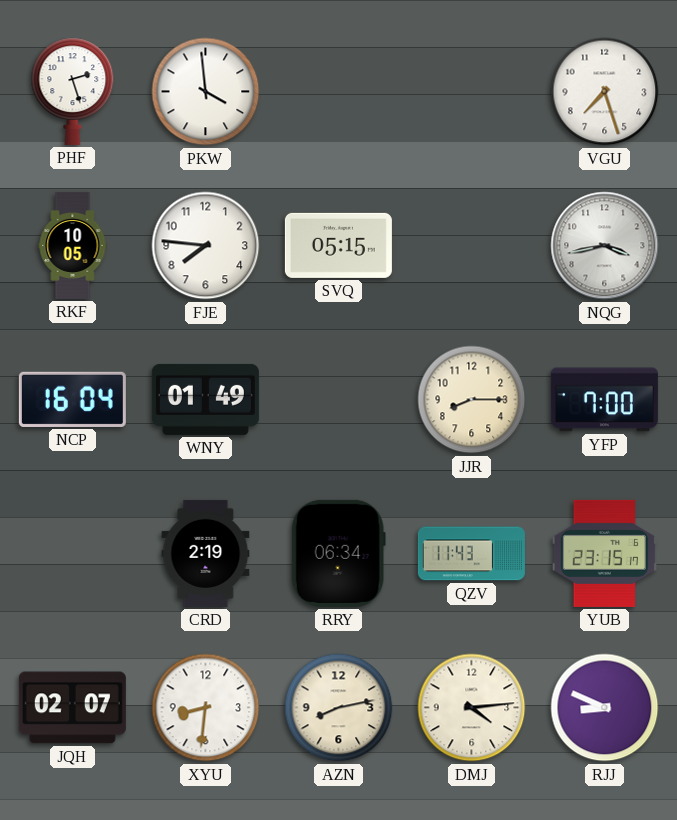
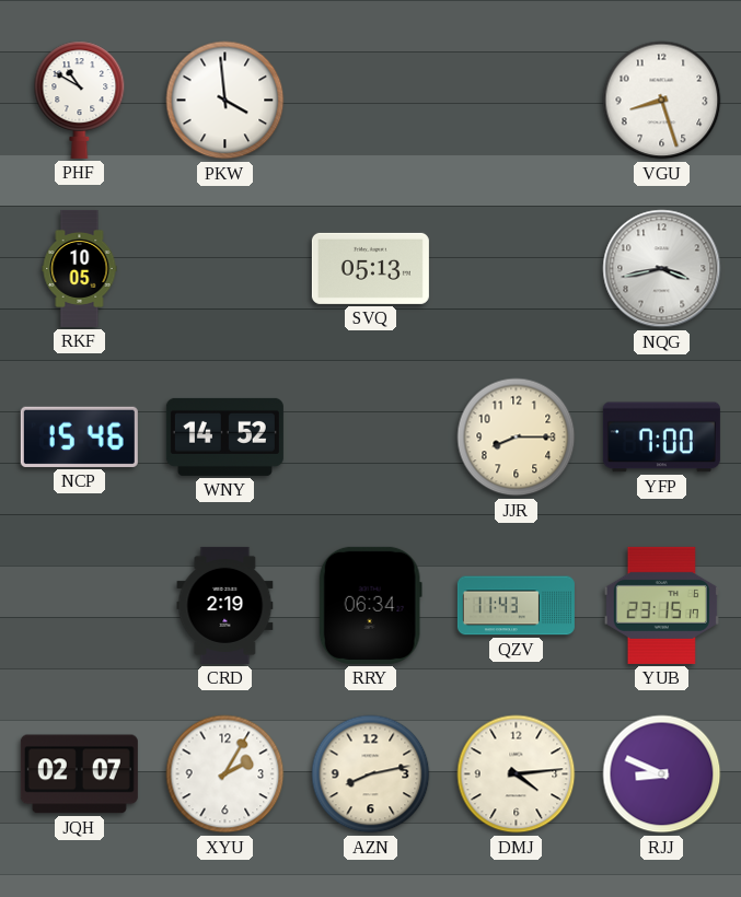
PHF: 2:27 -> 10:50
VGU: 7:27 -> 8:27
FJE: 7:46 -> none
SVQ: 05:15 -> 05:13
NCP: 16:04 -> 15:46
WNY: 01:49 -> 14:52
XYU: 8:31 -> 2:05
